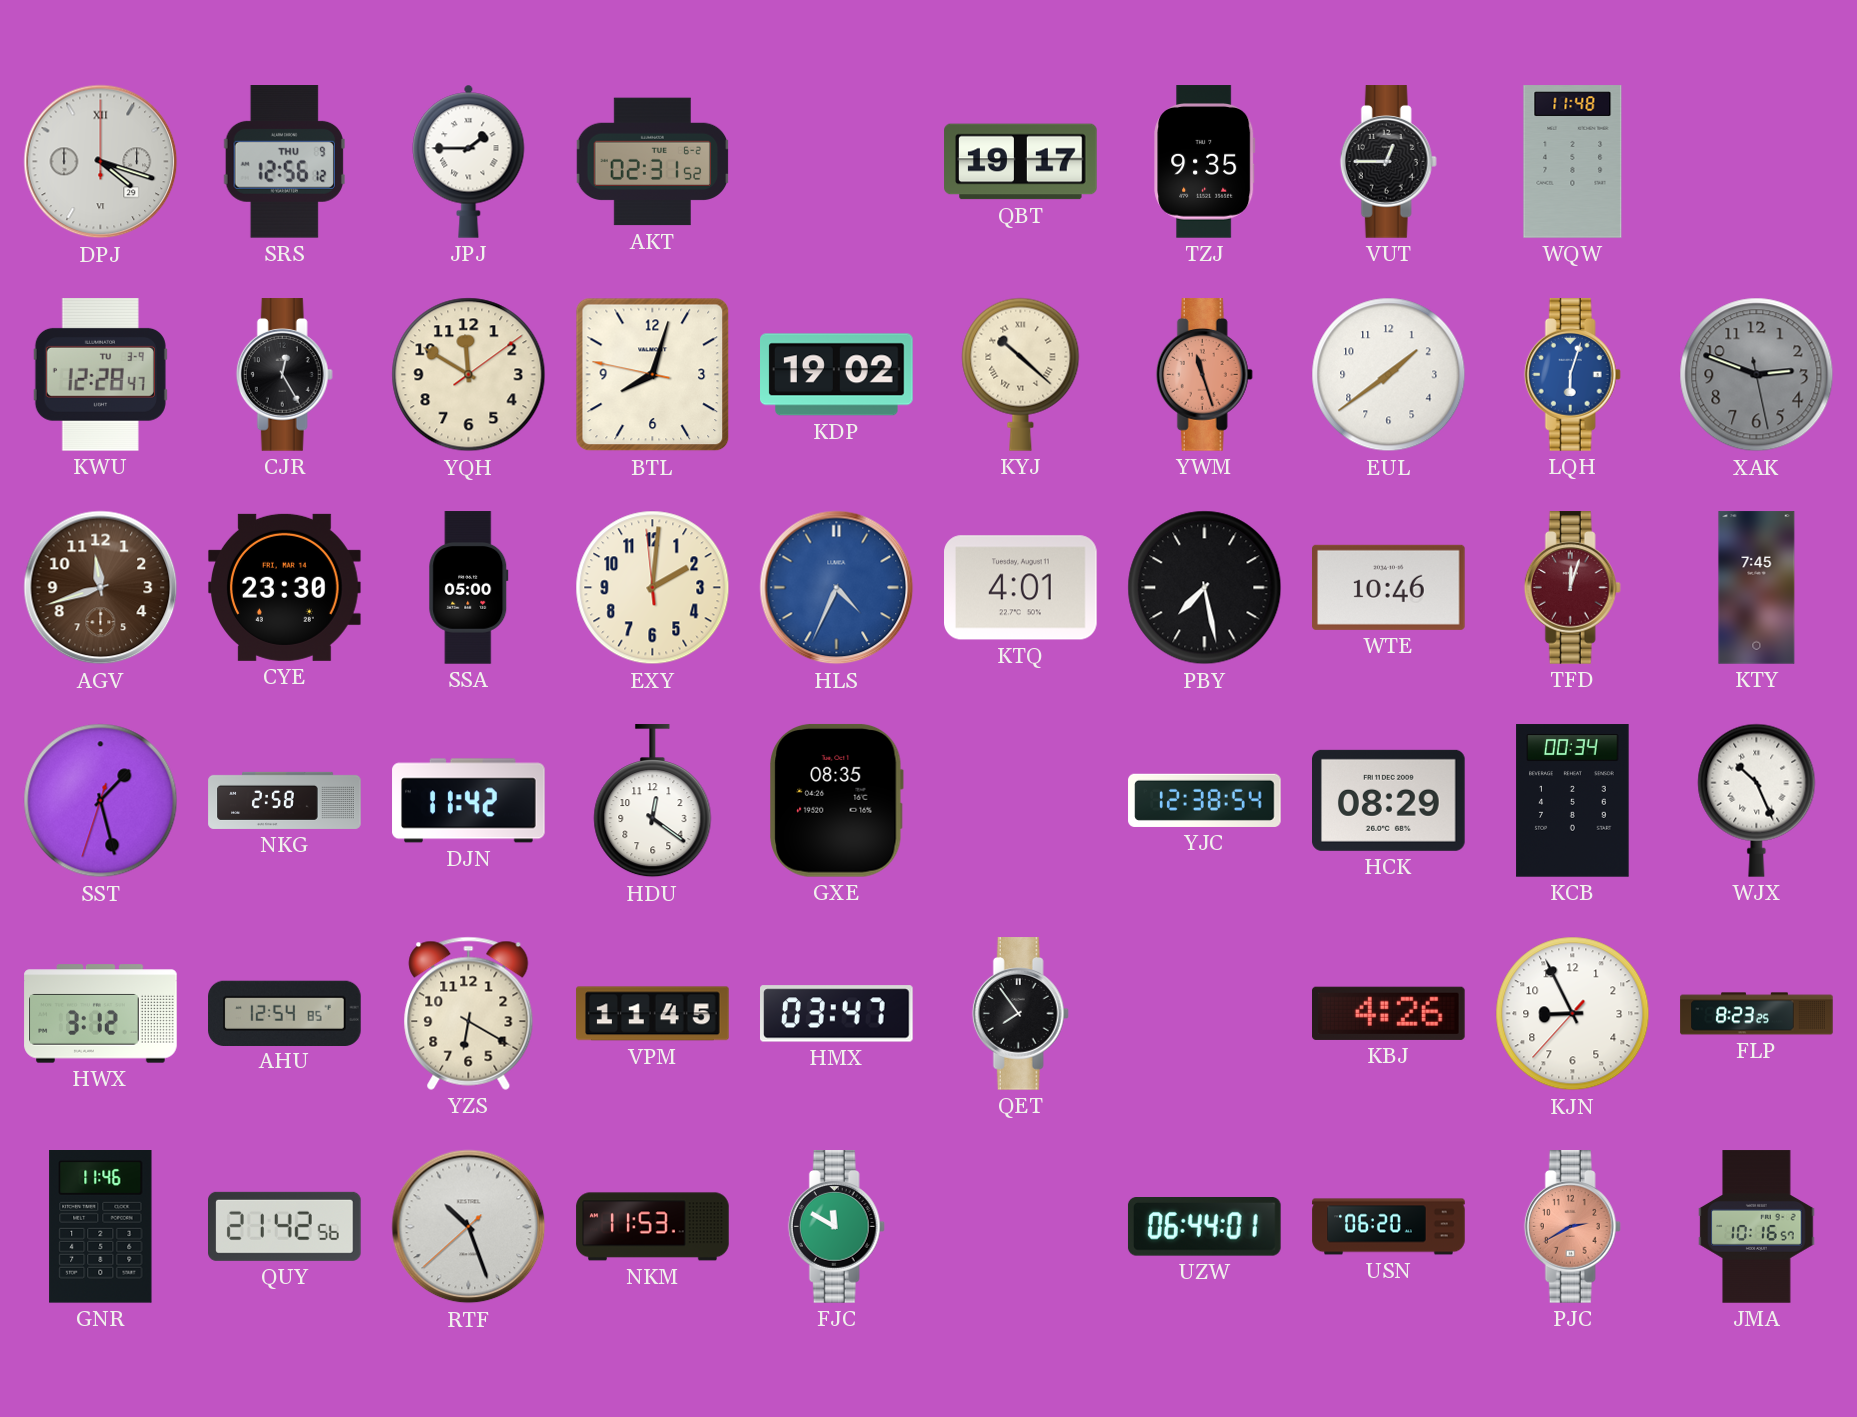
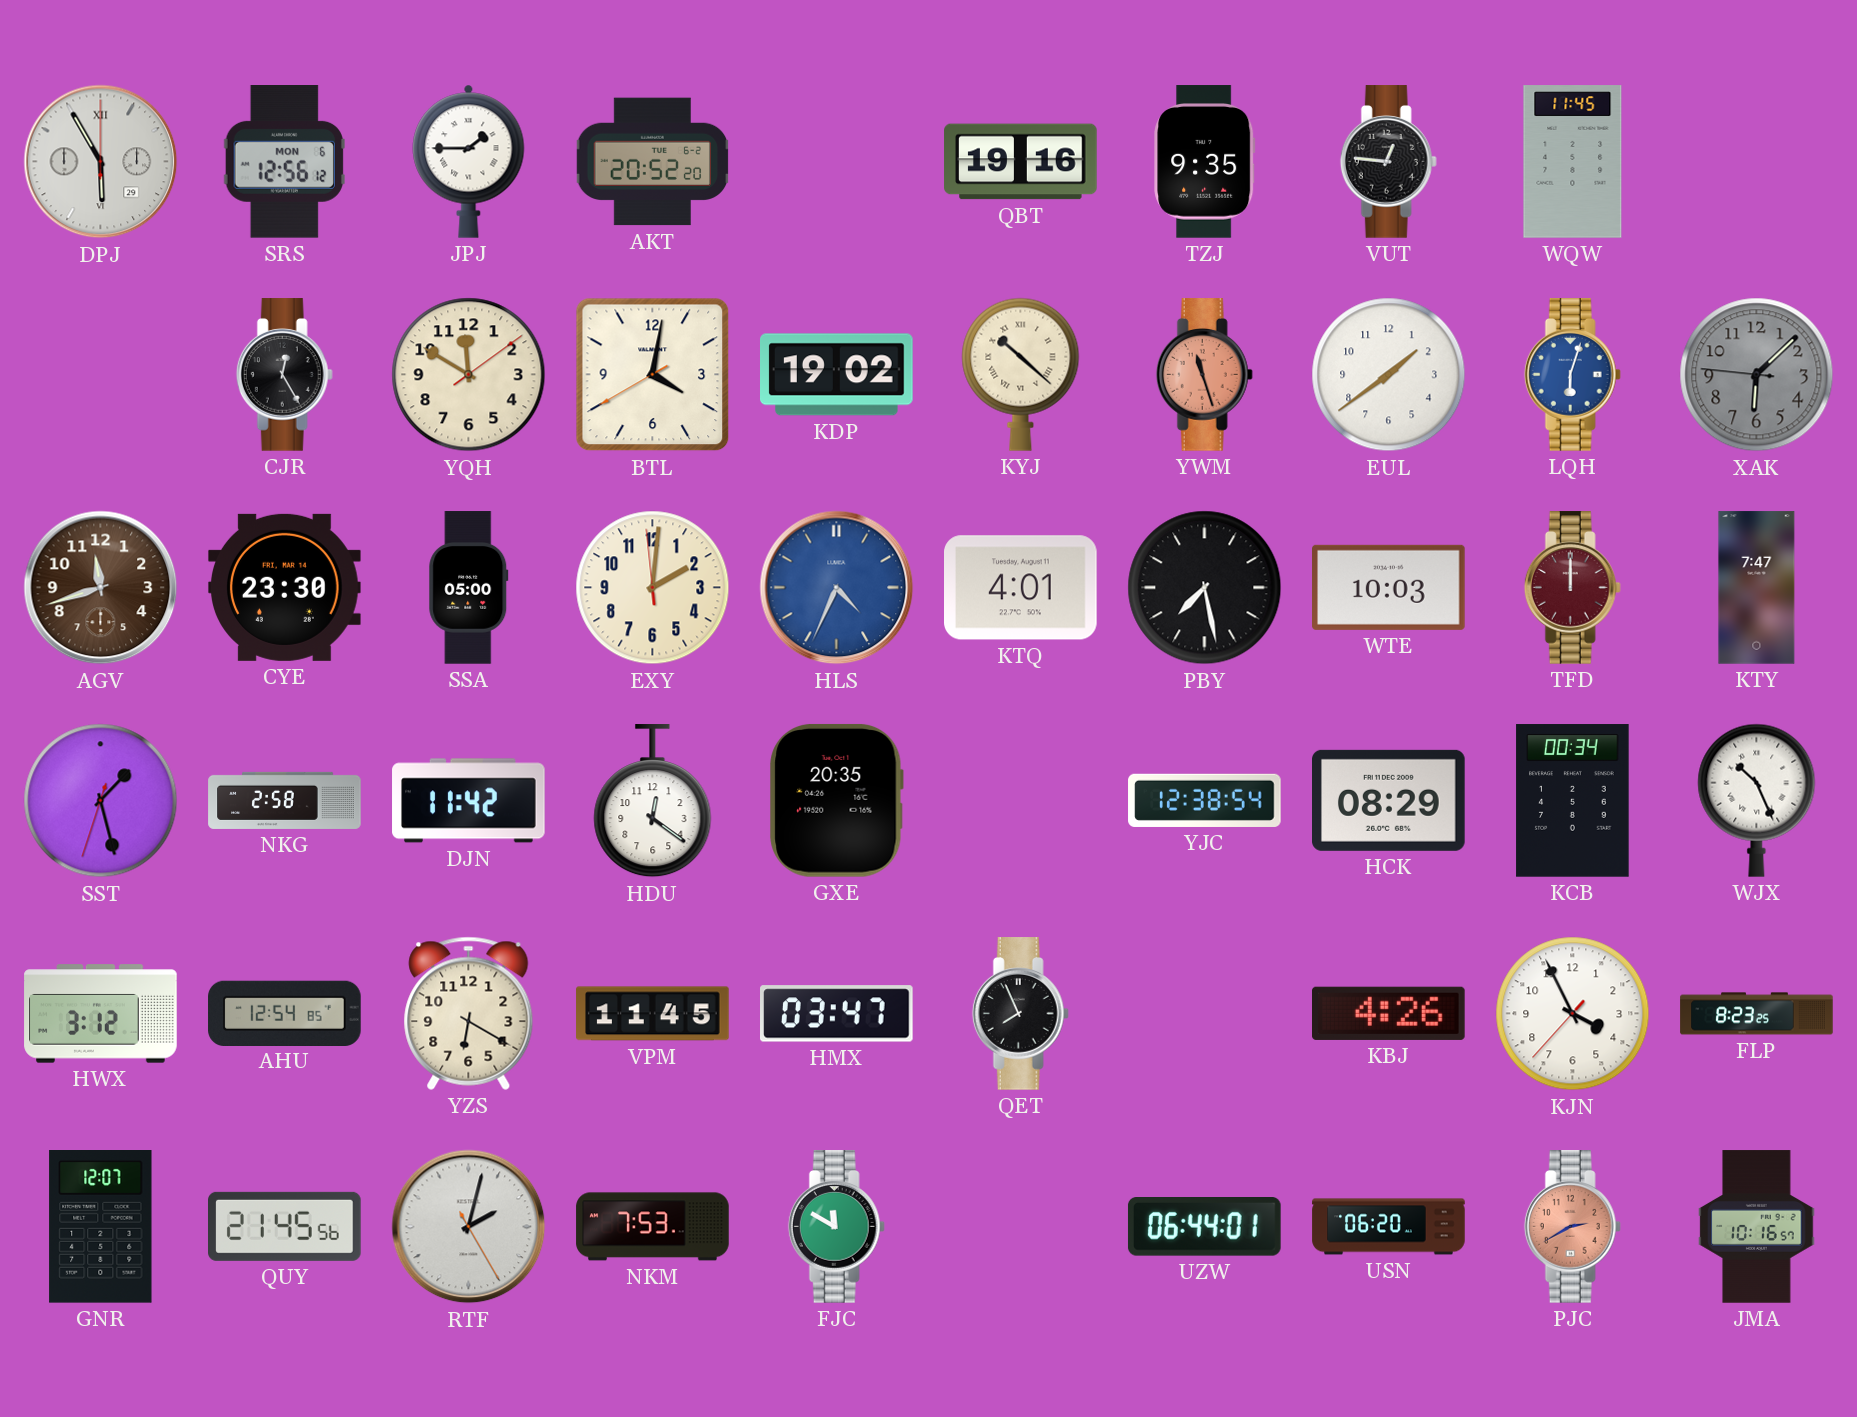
DPJ: 4:18 -> 5:55
SRS date: THU 9 -> MON 6
AKT: 02:31 -> 20:52
QBT: 19:17 -> 19:16
VUT: 12:45 -> 12:46
WQW: 11:48 -> 11:45
KWU: 12:28 -> none
BTL: 8:02 -> 4:01
XAK: 2:48 -> 6:07
WTE: 10:46 -> 10:03
TFD: 12:03 -> 12:00
KTY: 7:45 -> 7:47
GXE: 08:35 -> 20:35
QET: 7:54 -> 7:56
KJN: 8:55 -> 3:55
GNR: 11:46 -> 12:07
QUY: 21:42 -> 21:45
RTF: 10:26 -> 2:02
NKM: 11:53 -> 7:53
